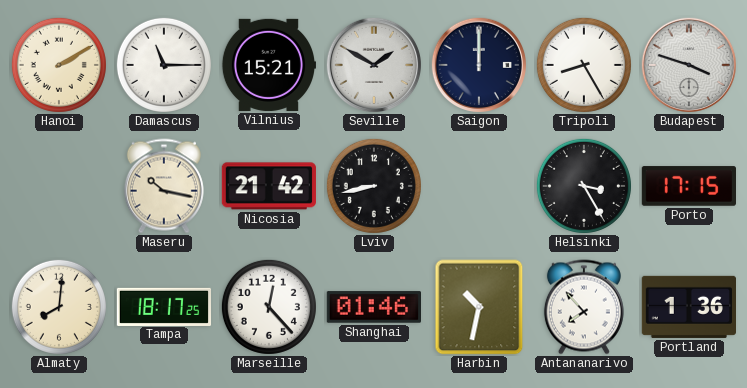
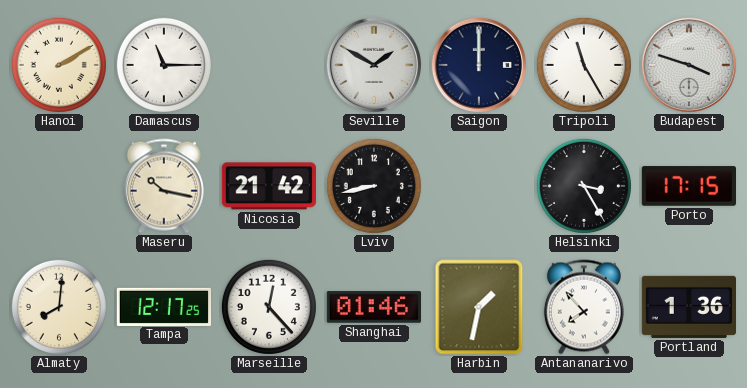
Vilnius: 15:21 -> none
Tripoli: 8:25 -> 11:25
Tampa: 18:17 -> 12:17
Harbin: 10:32 -> 1:32
